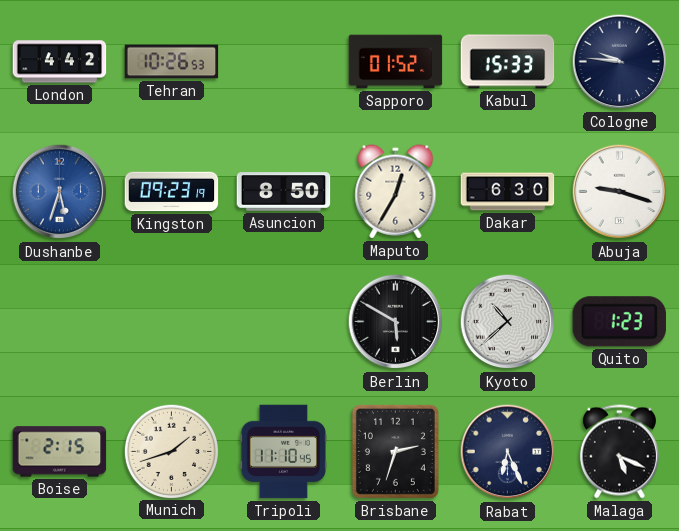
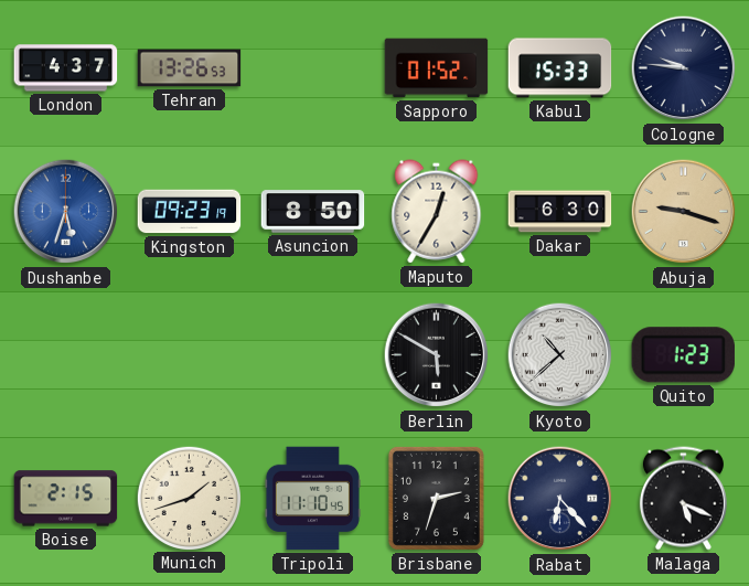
London: 4:42 -> 4:37
Tehran: 10:26 -> 13:26
Abuja dial: white -> champagne
Rabat: 6:26 -> 6:23
